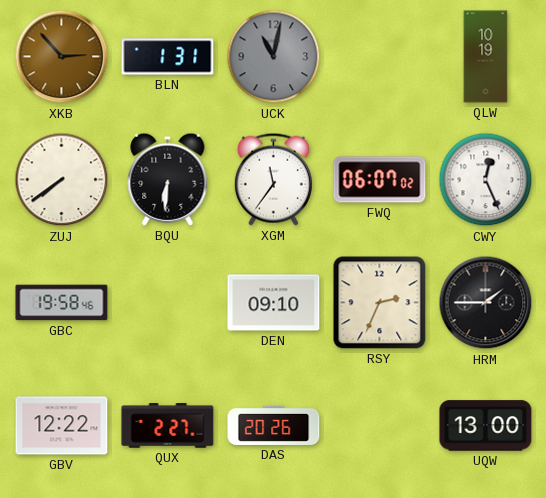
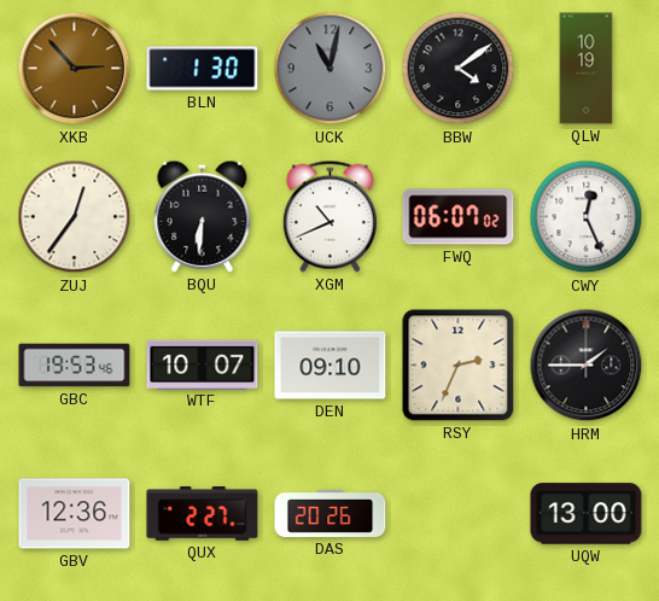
BLN: 1:31 -> 1:30
BBW: none -> 4:09
ZUJ: 7:39 -> 12:36
XGM: 11:36 -> 10:41
GBC: 19:58 -> 19:53
WTF: none -> 10:07
GBV: 12:22 -> 12:36
